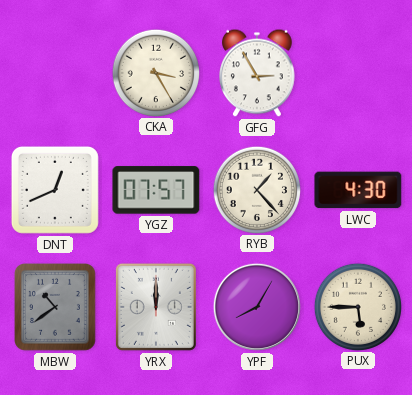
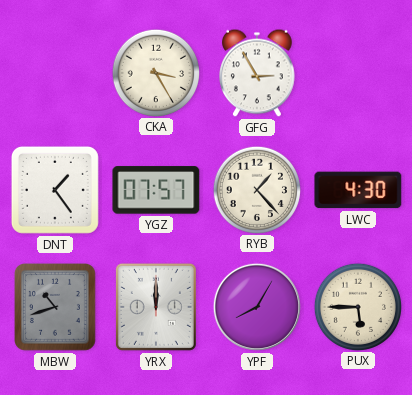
DNT: 12:41 -> 1:24
MBW: 10:39 -> 10:42
